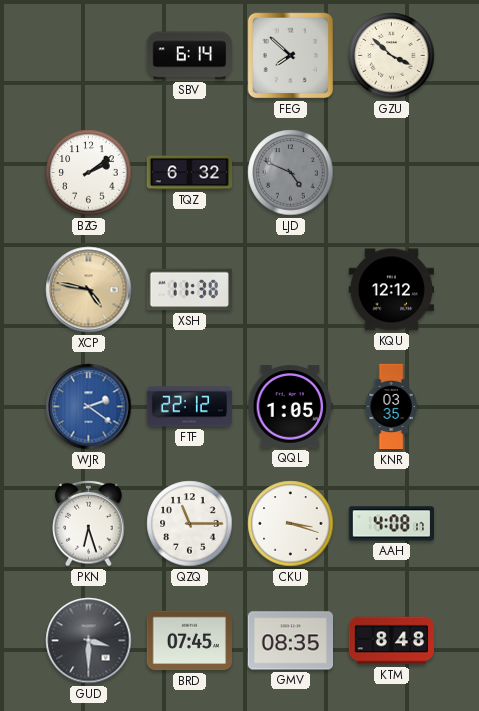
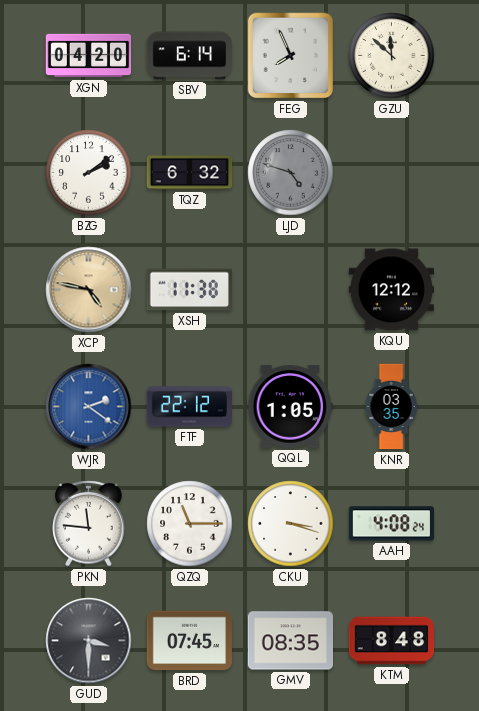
XGN: none -> 04:20
FEG: 7:52 -> 7:56
GZU: 3:52 -> 11:52
LJD: 4:49 -> 4:48
PKN: 6:27 -> 11:46
AAH: 4:08:17 -> 4:08:24
